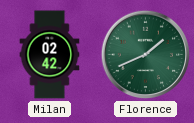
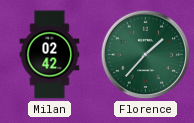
Florence: 1:41 -> 1:37
